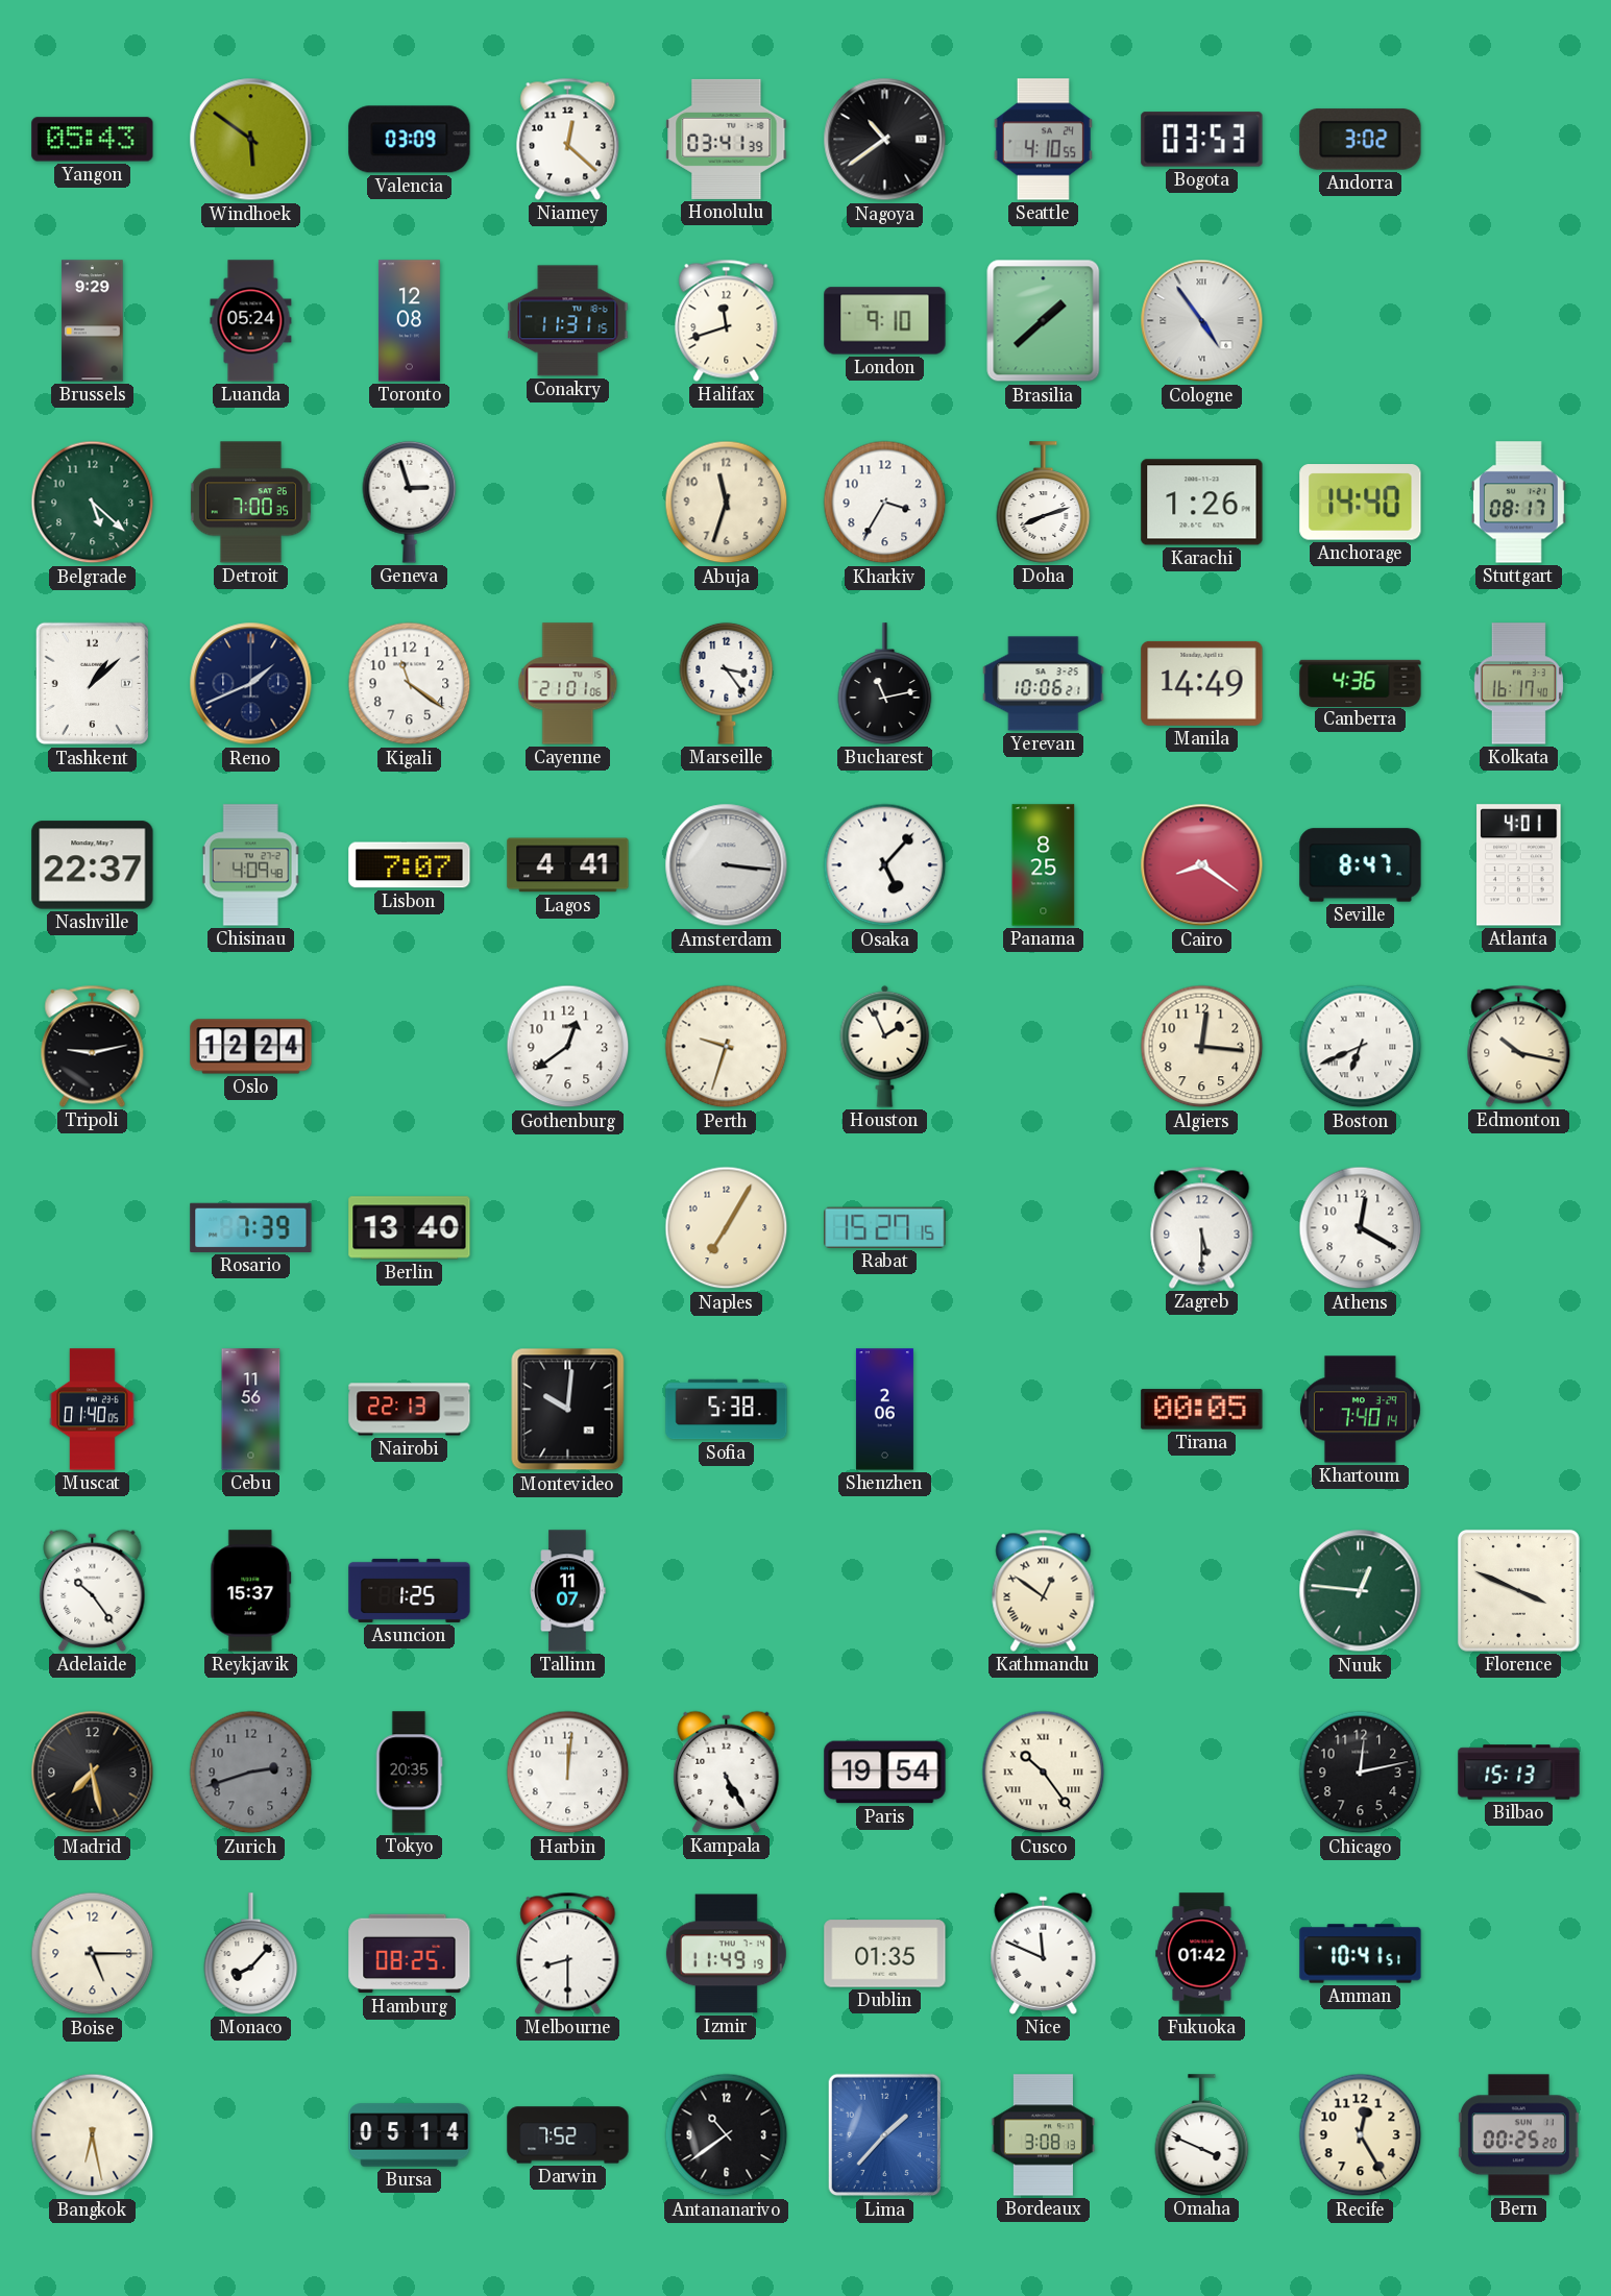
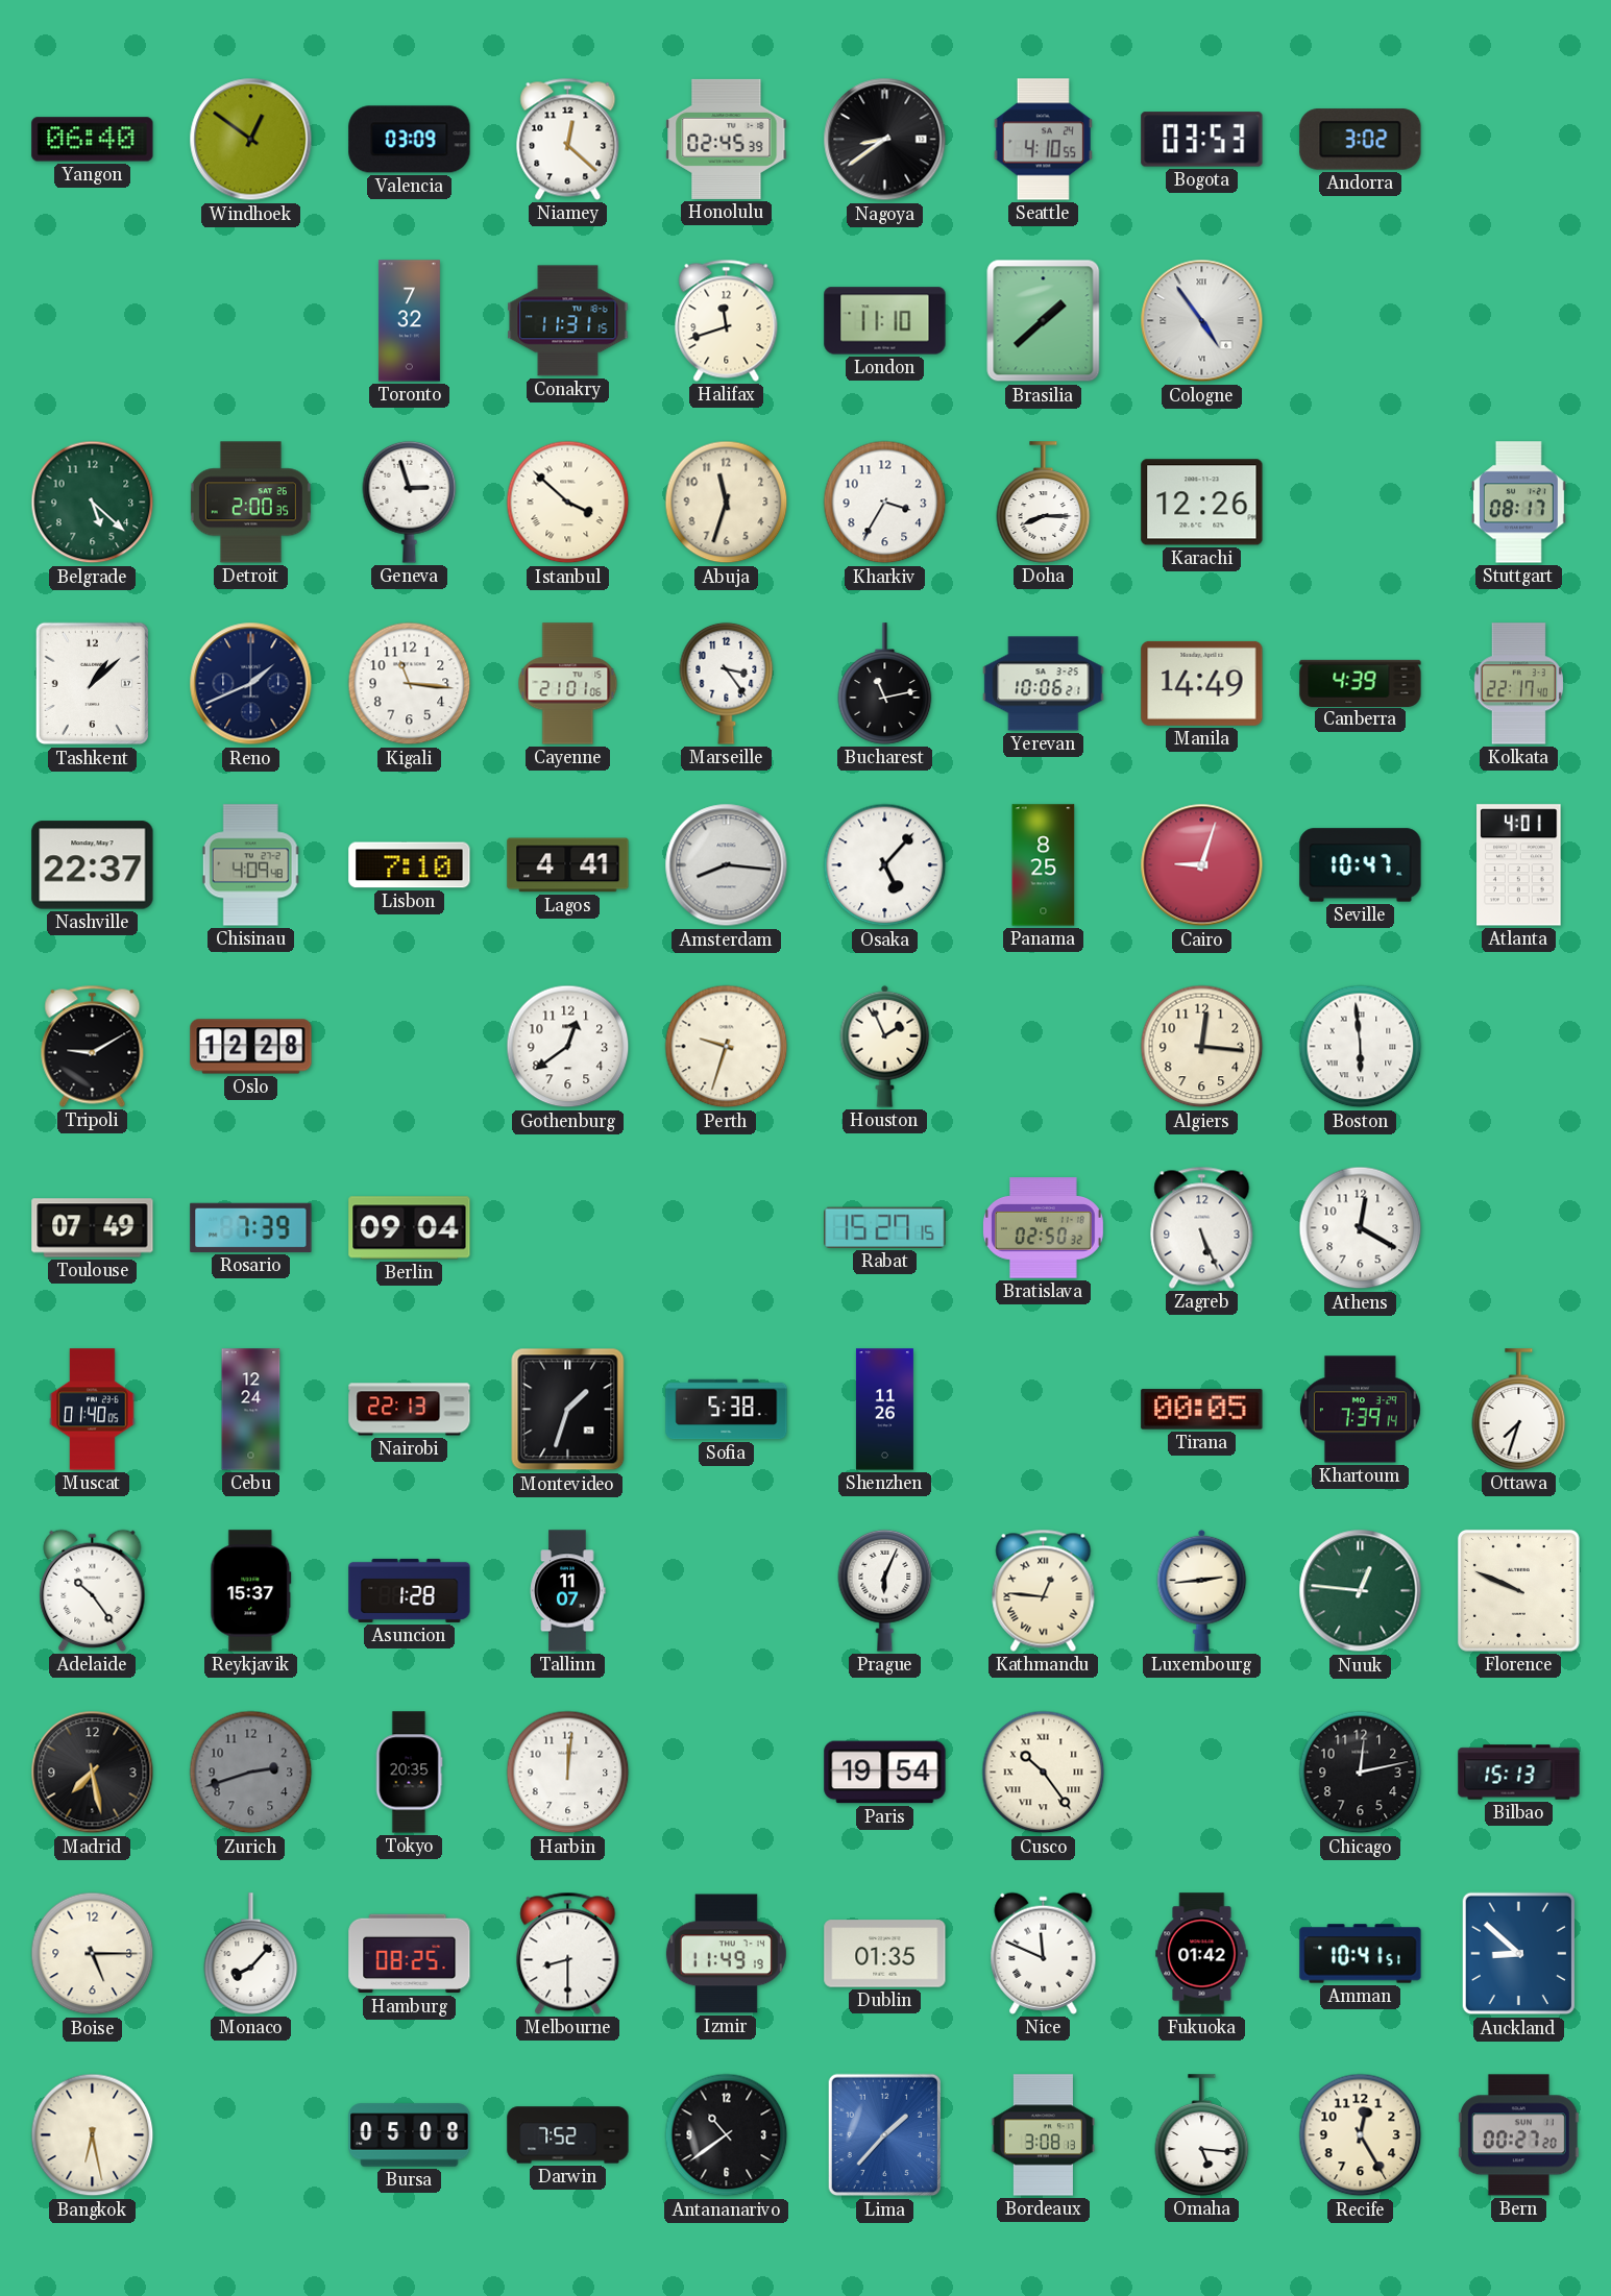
Yangon: 05:43 -> 06:40
Windhoek: 5:51 -> 12:51
Honolulu: 03:41 -> 02:45
Nagoya: 10:39 -> 8:39
Brussels: 9:29 -> none
Luanda: 05:24 -> none
Toronto: 12:08 -> 7:32
London: 9:10 -> 11:10
Detroit: 7:00 -> 2:00
Istanbul: none -> 3:52
Doha: 8:12 -> 8:15
Karachi: 1:26 -> 12:26
Anchorage: 14:40 -> none
Kigali: 11:21 -> 11:16
Canberra: 4:36 -> 4:39
Kolkata: 16:17 -> 22:17
Lisbon: 7:07 -> 7:10
Amsterdam: 3:16 -> 8:16
Cairo: 8:21 -> 9:03
Seville: 8:47 -> 10:47
Tripoli: 9:13 -> 9:10
Oslo: 12:24 -> 12:28
Boston: 6:41 -> 5:59
Edmonton: 10:17 -> none
Toulouse: none -> 07:49
Berlin: 13:40 -> 09:04
Naples: 7:05 -> none
Bratislava: none -> 02:50
Zagreb: 5:30 -> 5:26
Cebu: 11:56 -> 12:24
Montevideo: 10:01 -> 1:33
Shenzhen: 2:06 -> 11:26
Khartoum: 7:40 -> 7:39
Ottawa: none -> 7:33
Asuncion: 1:25 -> 1:28
Prague: none -> 6:04
Kathmandu: 12:51 -> 12:46
Luxembourg: none -> 2:44
Florence: 3:49 -> 9:49
Kampala: 5:25 -> none
Auckland: none -> 8:52
Bursa: 05:14 -> 05:08
Omaha: 3:49 -> 5:16
Bern: 00:25 -> 00:27
